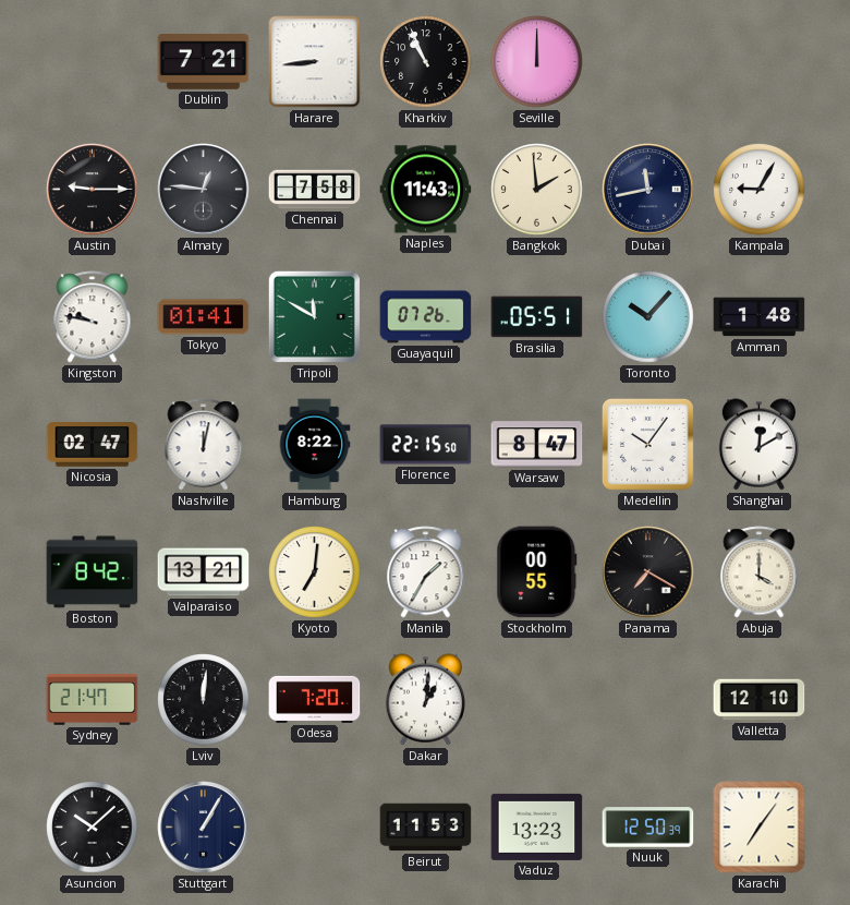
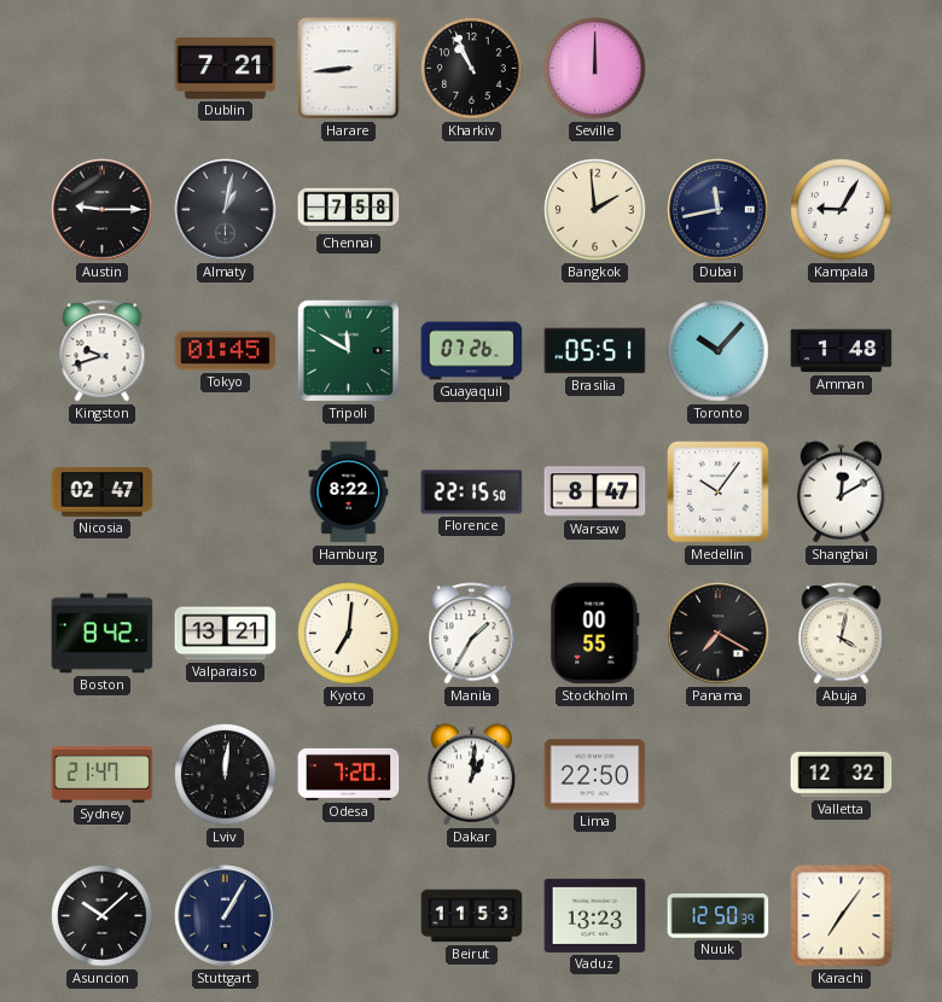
Almaty: 12:46 -> 1:02
Naples: 11:43 -> none
Kingston: 9:47 -> 9:42
Tokyo: 01:41 -> 01:45
Nashville: 12:02 -> none
Abuja: 4:00 -> 4:02
Lima: none -> 22:50
Valletta: 12:10 -> 12:32
